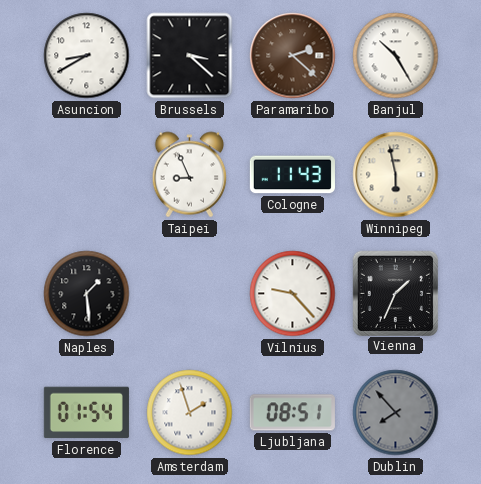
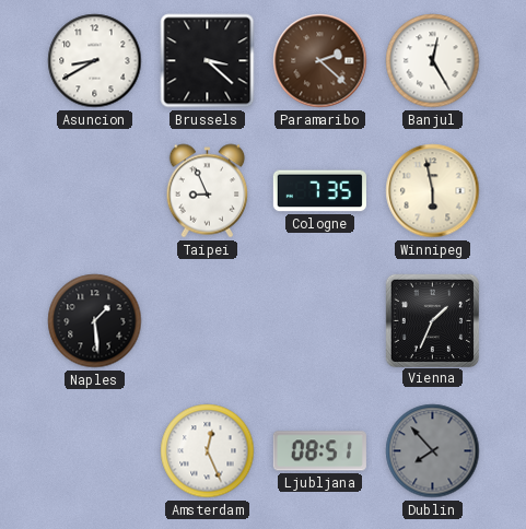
Banjul: 10:25 -> 12:25
Cologne: 11:43 -> 7:35
Vilnius: 9:23 -> none
Florence: 01:54 -> none
Amsterdam: 1:57 -> 12:26
